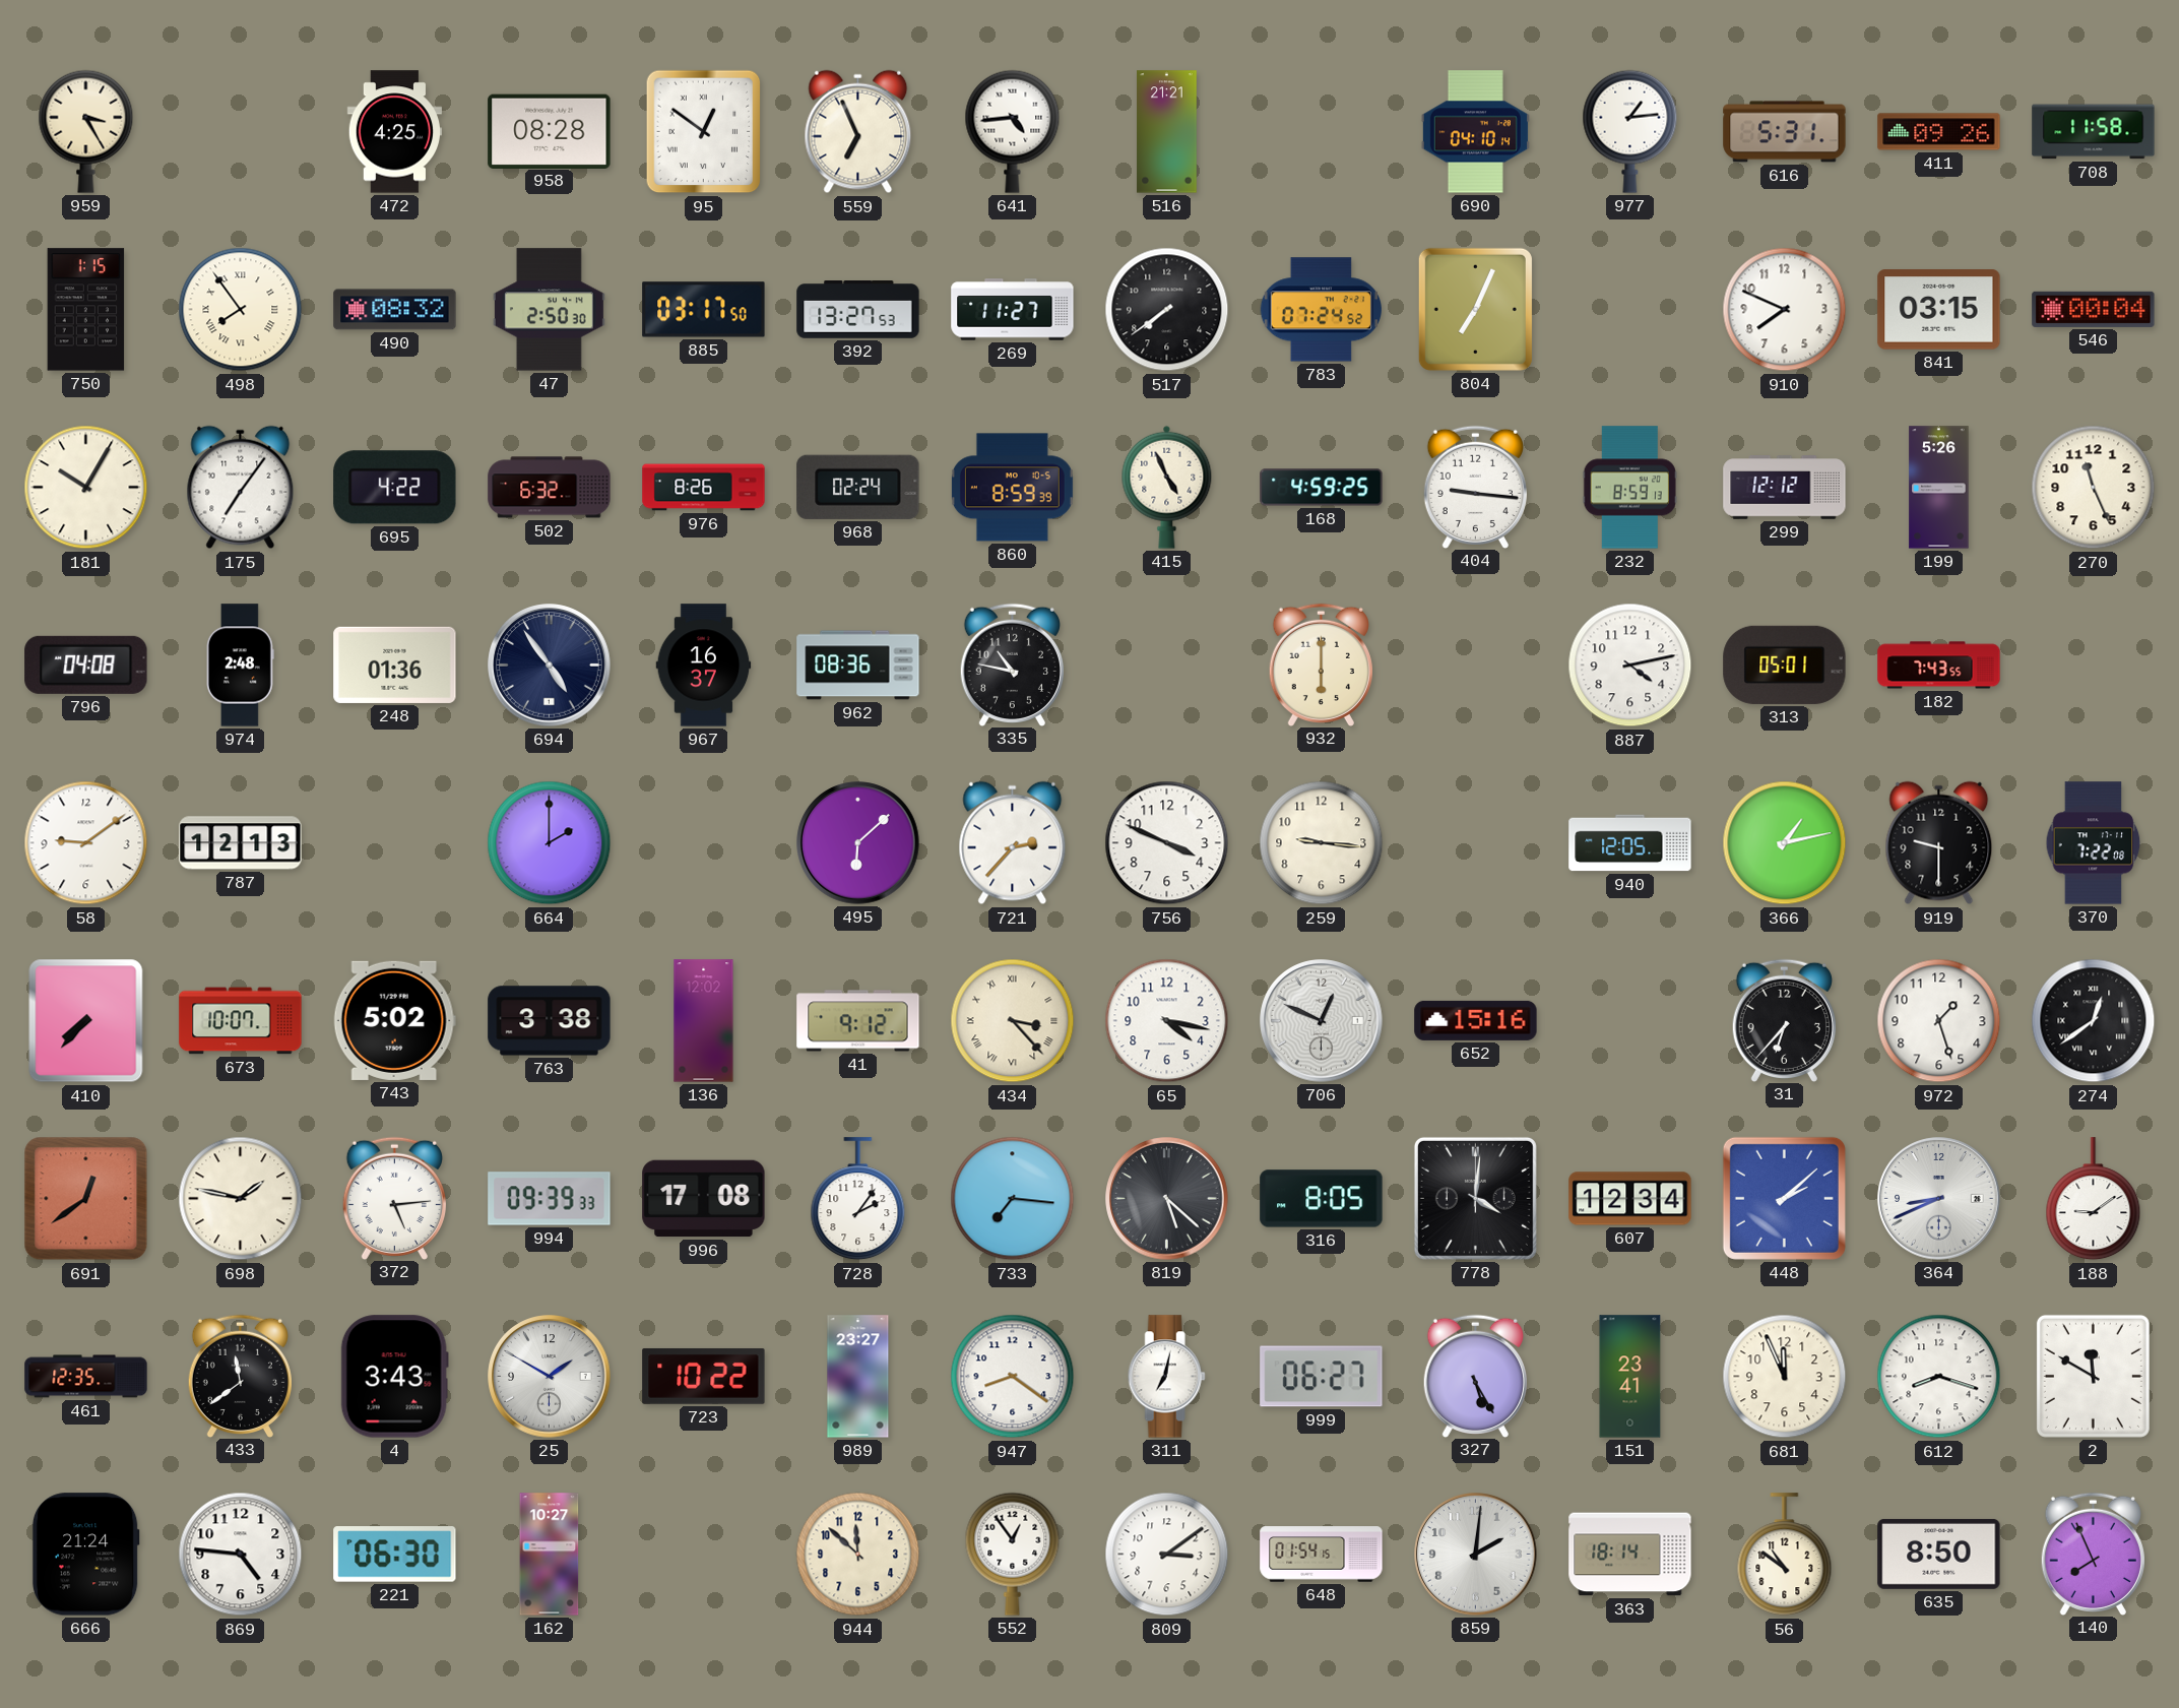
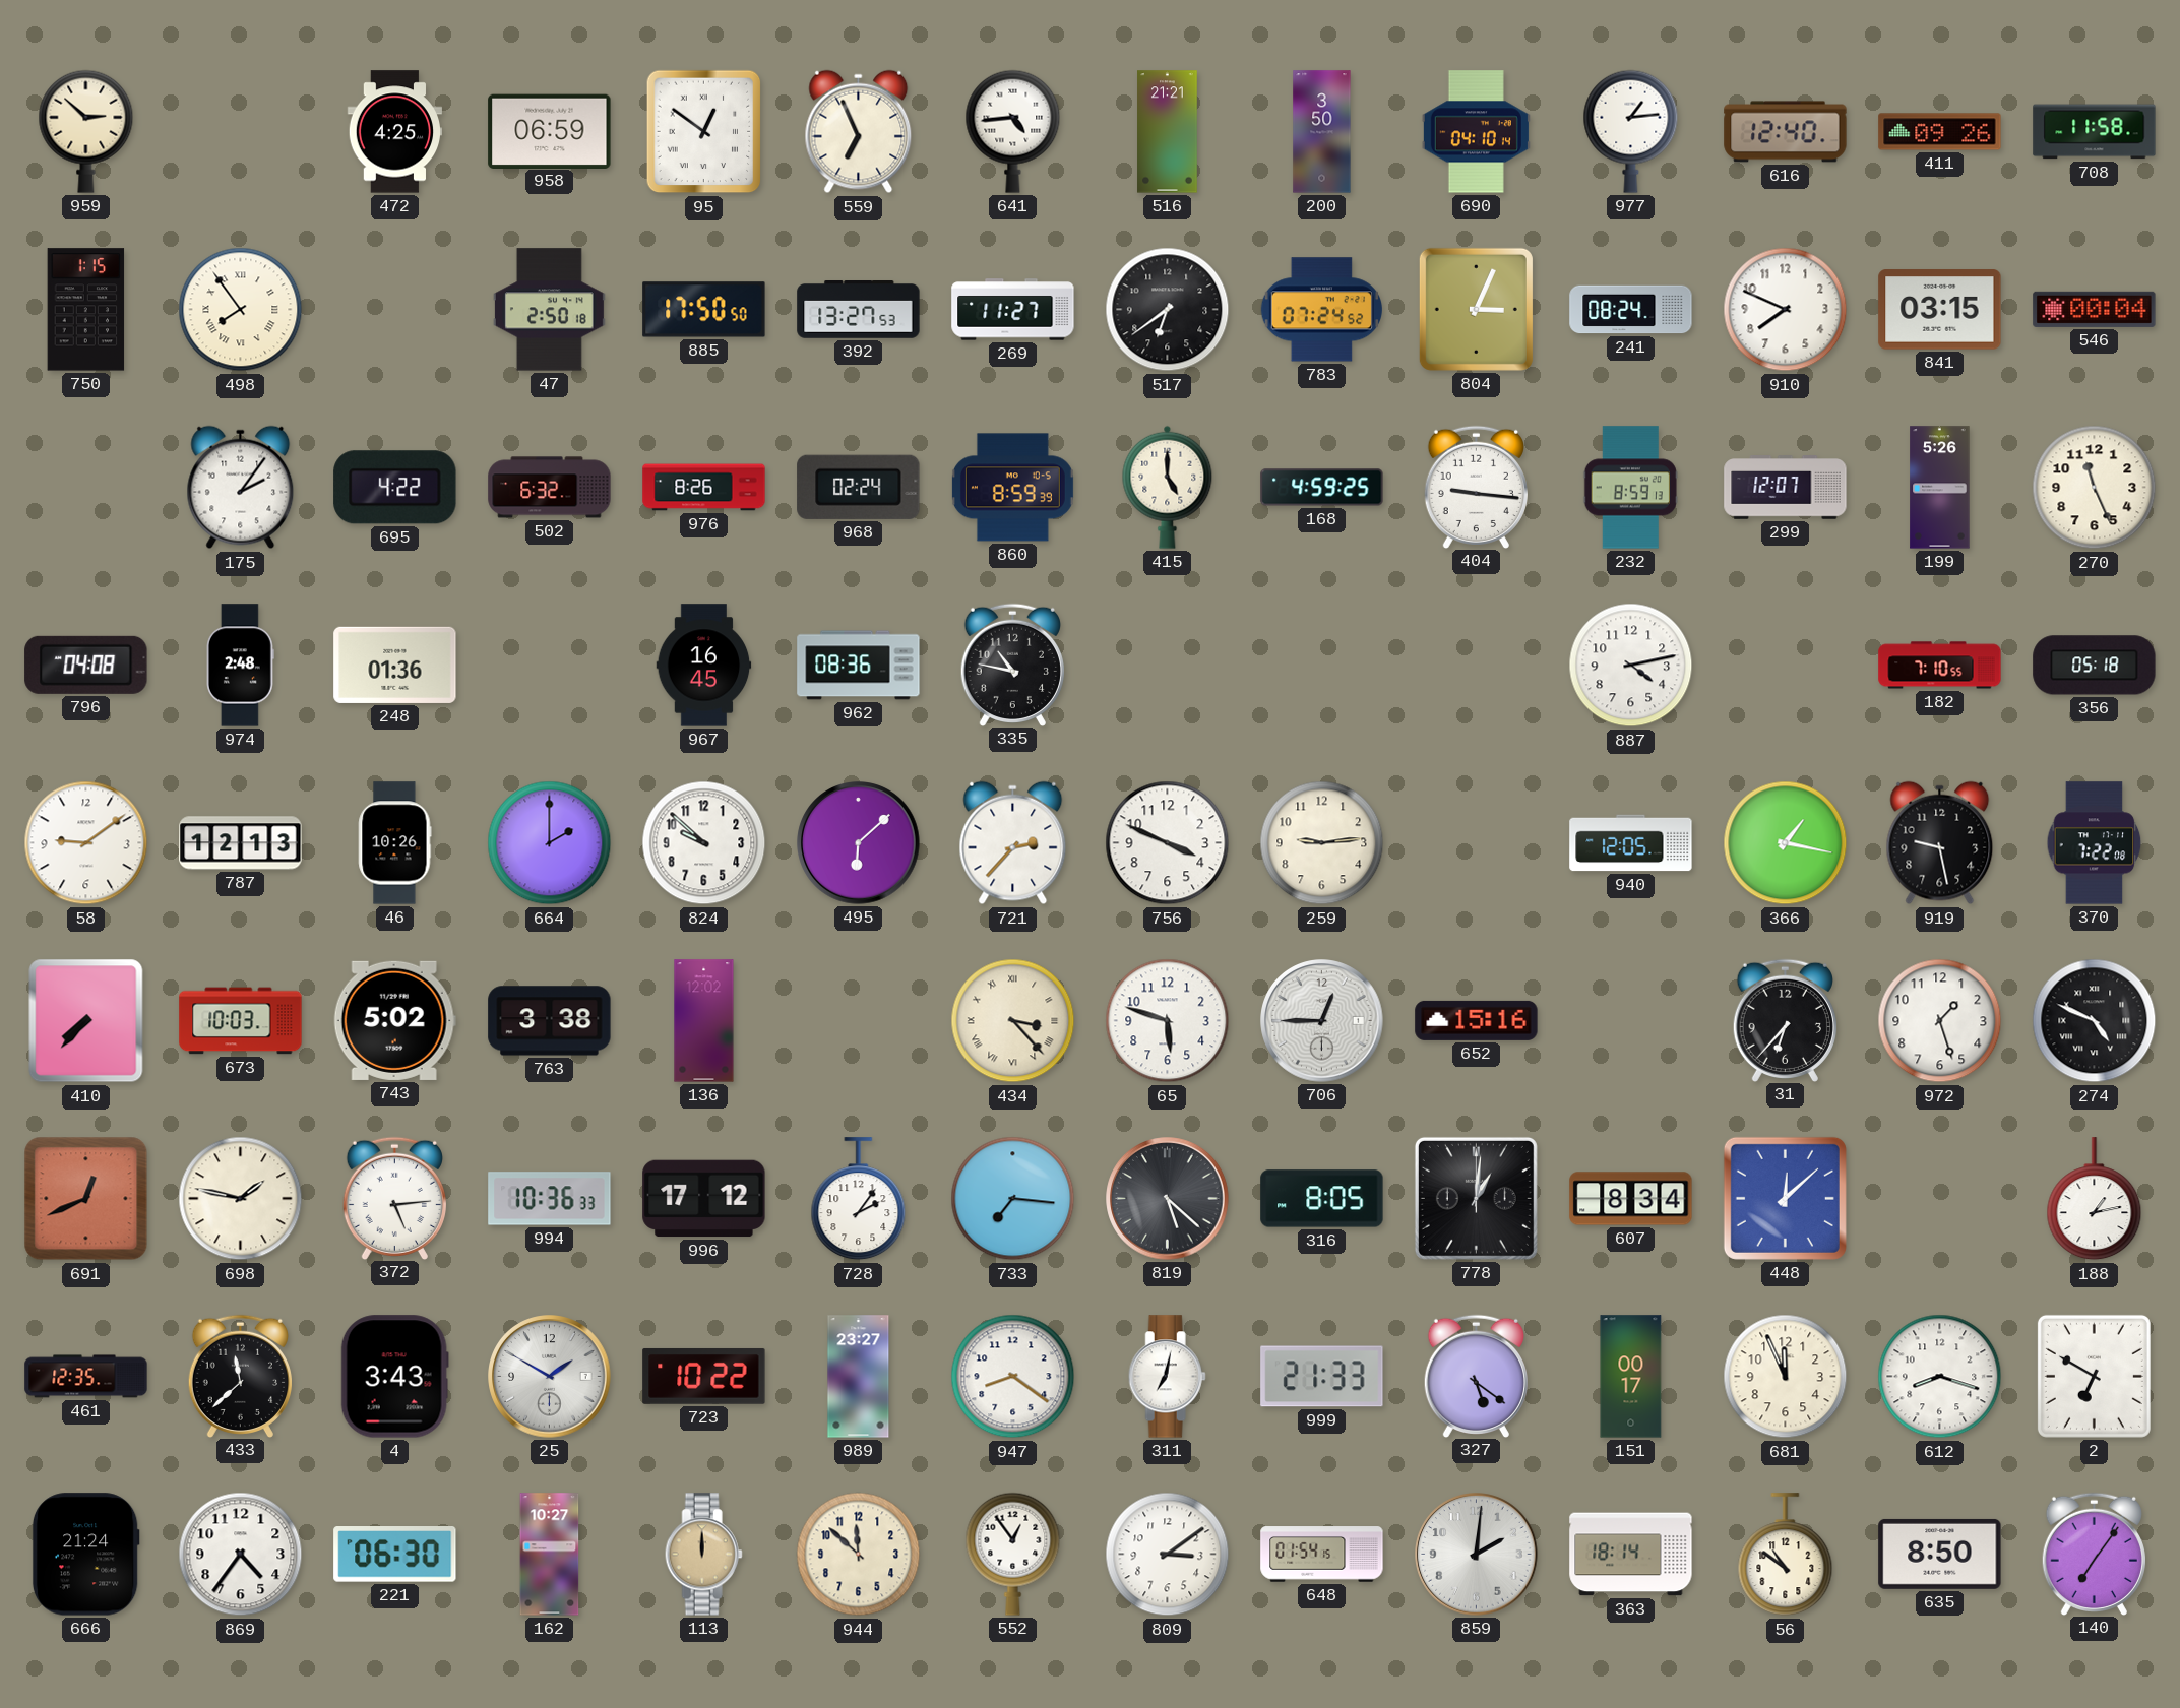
959: 3:25 -> 2:52
958: 08:28 -> 06:59
200: none -> 3:50
616: 5:31 -> 12:40
490: 08:32 -> none
47: 2:50:30 -> 2:50:18
885: 03:17 -> 17:50
517: 7:39 -> 6:39
804: 7:04 -> 3:04
241: none -> 08:24
181: 10:05 -> none
175: 7:06 -> 2:06
415: 4:56 -> 5:00
299: 12:12 -> 12:07
694: 4:54 -> none
967: 16:37 -> 16:45
932: 6:00 -> none
313: 05:01 -> none
182: 7:43 -> 7:10
356: none -> 05:18
46: none -> 10:26
824: none -> 9:52
259: 9:16 -> 9:14
366: 1:13 -> 1:17
919: 9:30 -> 9:28
673: 10:07 -> 10:03
41: 9:12 -> none
65: 4:17 -> 5:48
706: 12:49 -> 12:45
274: 12:39 -> 4:49
691: 12:39 -> 12:41
994: 09:39 -> 10:36
996: 17:08 -> 17:12
778: 4:01 -> 1:01
607: 12:34 -> 8:34
448: 2:08 -> 12:08
364: 8:41 -> none
188: 9:09 -> 1:13
433: 11:39 -> 11:38
999: 06:27 -> 21:33
327: 5:25 -> 5:21
151: 23:41 -> 00:17
2: 11:50 -> 6:50
869: 4:46 -> 4:36
113: none -> 12:00
140: 7:56 -> 7:06
